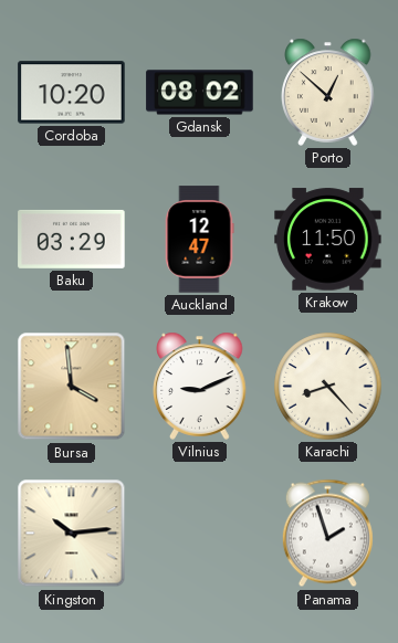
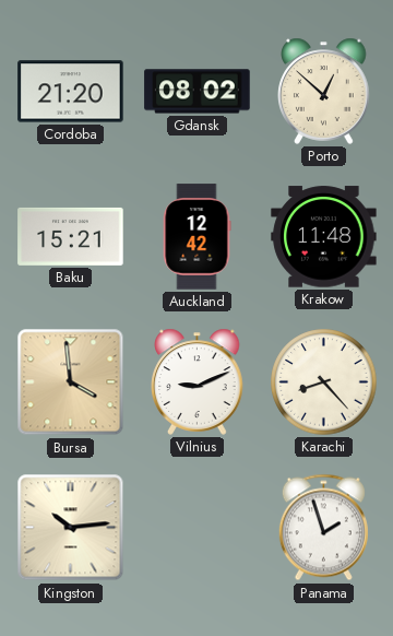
Cordoba: 10:20 -> 21:20
Baku: 03:29 -> 15:21
Auckland: 12:47 -> 12:42
Krakow: 11:50 -> 11:48
